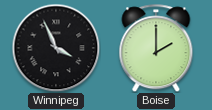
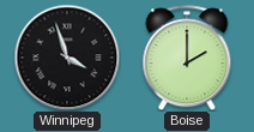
Winnipeg: 3:56 -> 3:57
